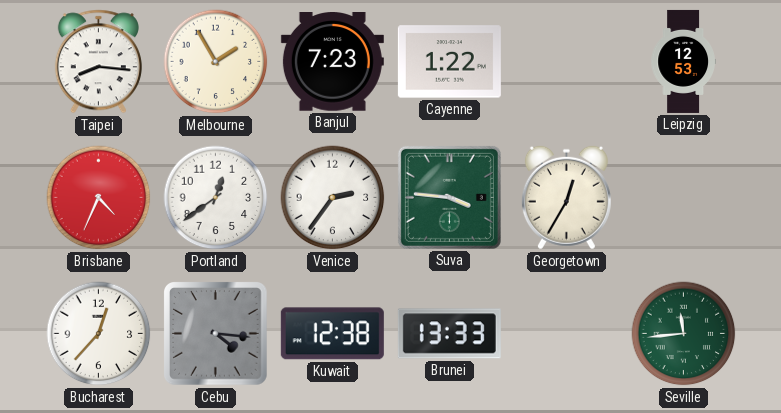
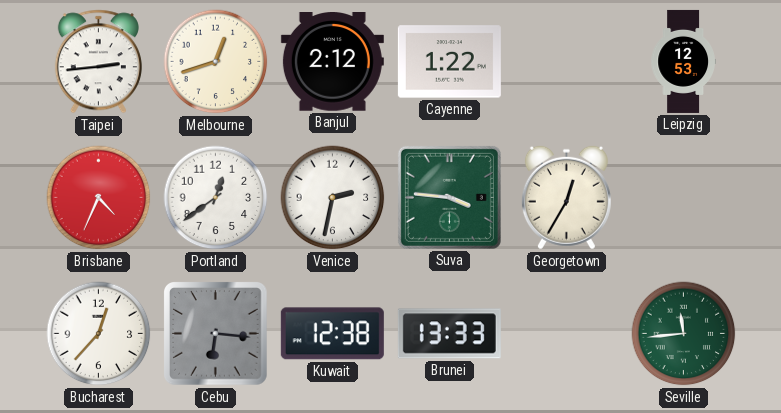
Taipei: 8:16 -> 2:44
Melbourne: 1:55 -> 12:42
Banjul: 7:23 -> 2:12
Venice: 2:36 -> 2:32
Cebu: 4:16 -> 6:16
